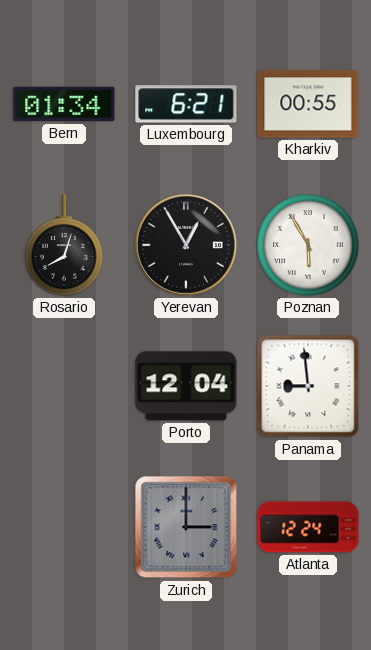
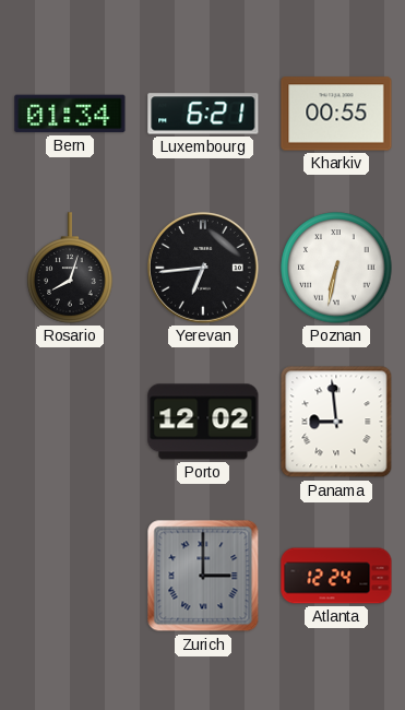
Yerevan: 12:55 -> 6:44
Poznan: 5:55 -> 6:32
Porto: 12:04 -> 12:02
